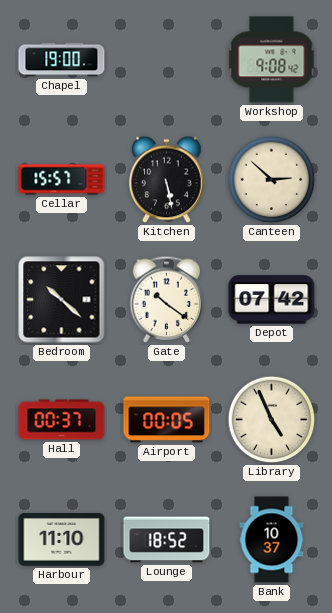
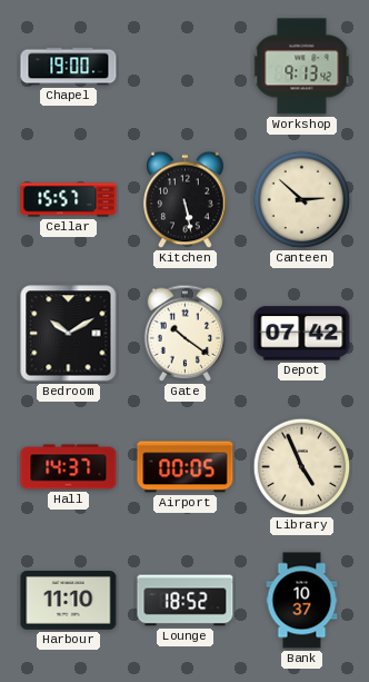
Workshop: 9:08 -> 9:13
Bedroom: 10:22 -> 10:10
Hall: 00:37 -> 14:37
